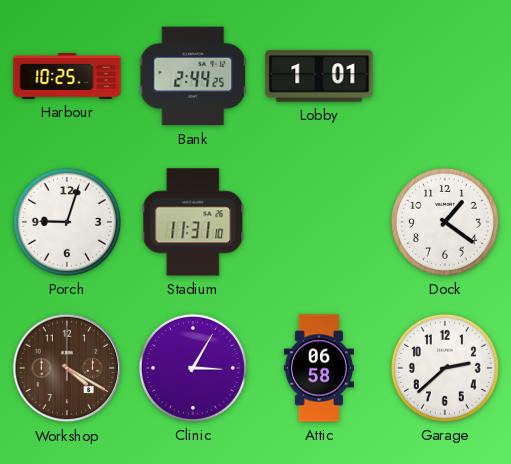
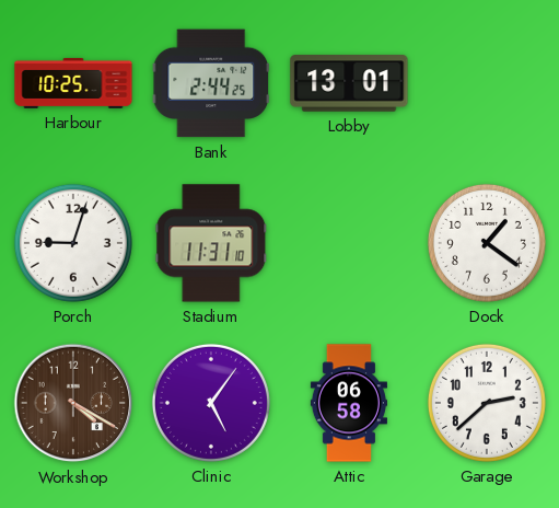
Lobby: 1:01 -> 13:01
Clinic: 3:05 -> 5:06
